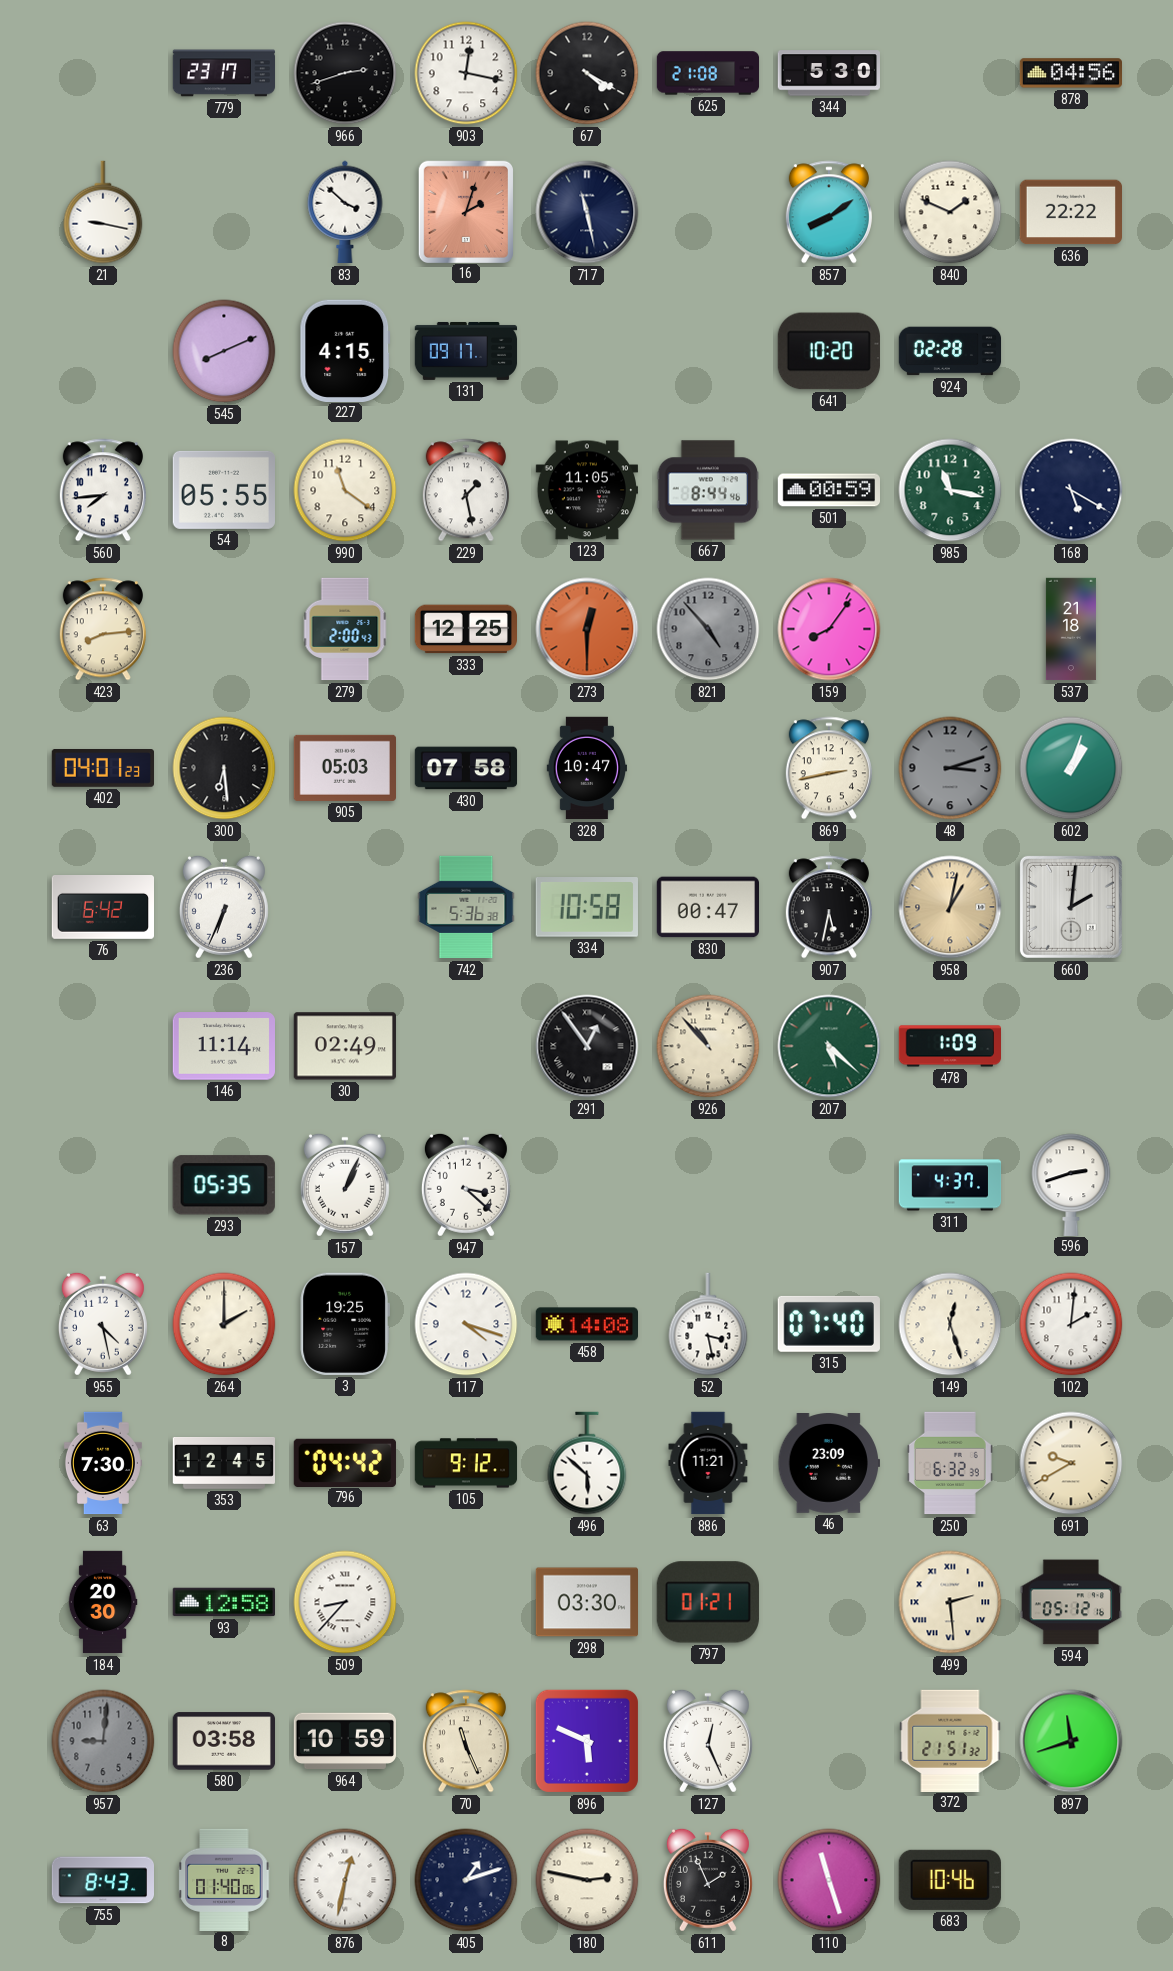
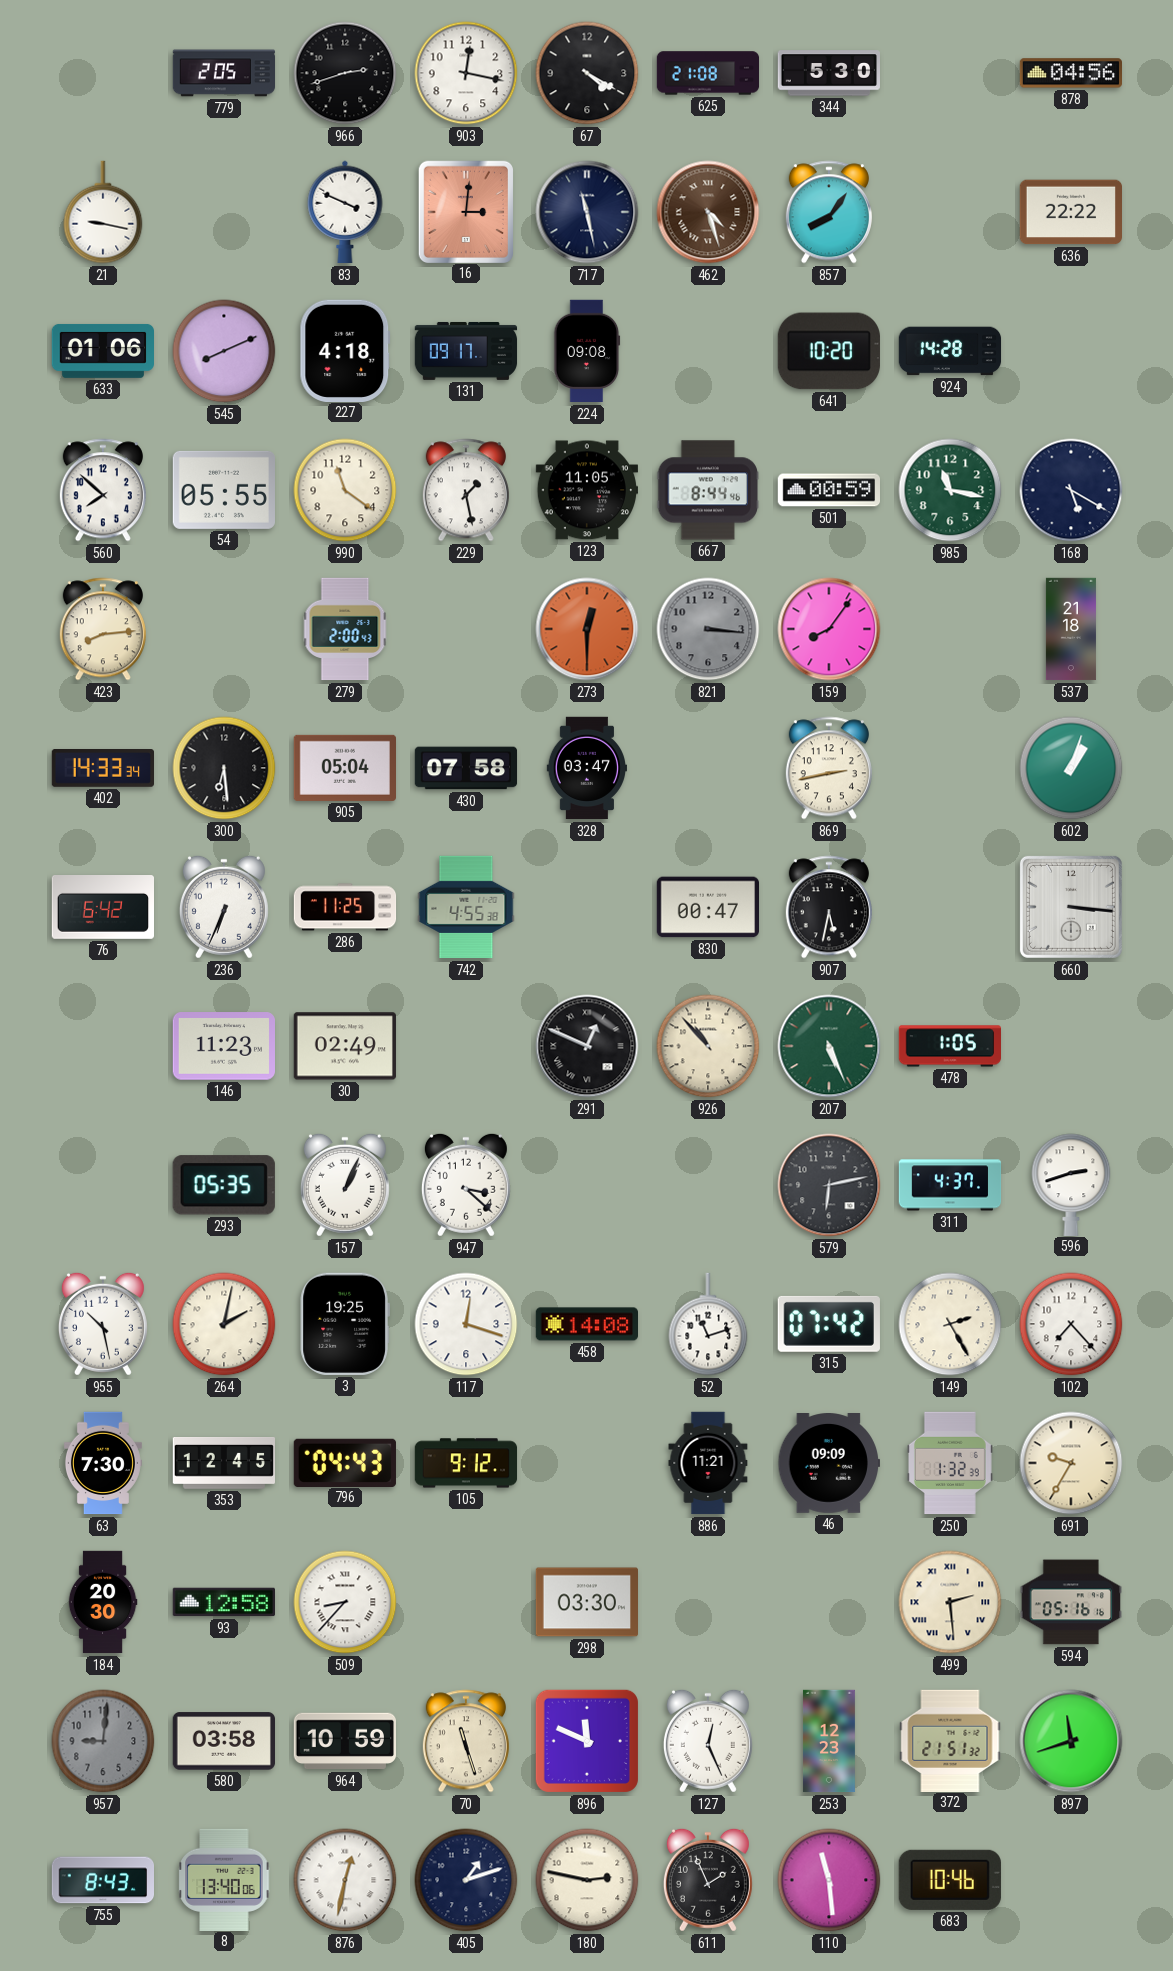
779: 23:17 -> 2:05
83: 3:52 -> 3:49
16: 2:03 -> 3:01
462: none -> 4:27
857: 8:09 -> 8:06
840: 1:49 -> none
633: none -> 01:06
227: 4:15 -> 4:18
224: none -> 09:08
924: 02:28 -> 14:28
560: 7:44 -> 7:52
333: 12:25 -> none
821: 4:53 -> 3:16
402: 04:01 -> 14:33
905: 05:03 -> 05:04
328: 10:47 -> 03:47
48: 3:12 -> none
286: none -> 11:25
742: 5:36 -> 4:55
334: 10:58 -> none
958: 1:02 -> none
660: 2:01 -> 3:16
146: 11:14 -> 11:23
291: 12:54 -> 12:49
207: 5:22 -> 5:26
478: 1:09 -> 1:05
579: none -> 6:13
955: 4:28 -> 10:28
264: 2:00 -> 2:02
117: 4:18 -> 12:18
52: 3:28 -> 11:12
315: 07:40 -> 07:42
149: 12:27 -> 2:25
102: 2:01 -> 7:23
796: 04:42 -> 04:43
496: 5:52 -> none
46: 23:09 -> 09:09
250: 6:32 -> 1:32
691: 9:40 -> 9:35
797: 01:21 -> none
594: 05:12 -> 05:16
70: 11:26 -> 11:27
896: 5:49 -> 11:49
253: none -> 12:23
8: 01:40 -> 13:40
110: 11:27 -> 11:29
